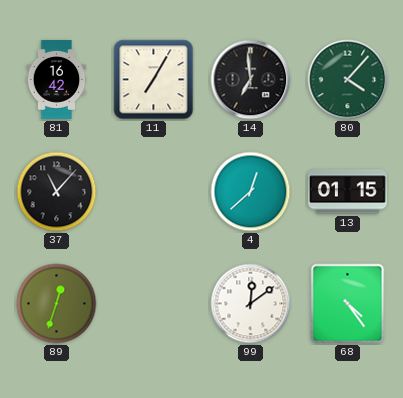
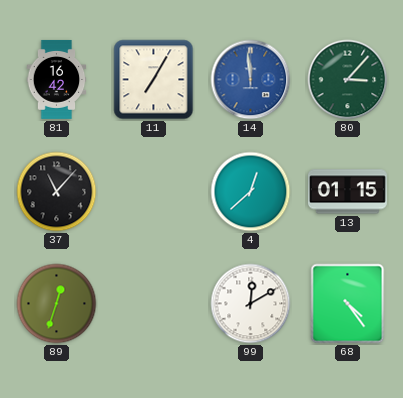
14: 6:59 -> 11:59
14 dial: black -> blue
80: 4:07 -> 3:07
99: 12:09 -> 12:10
